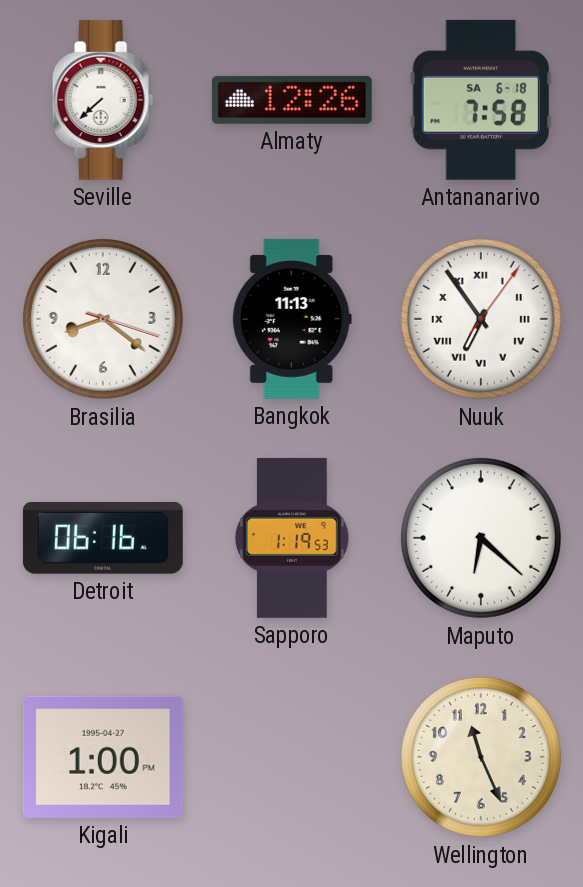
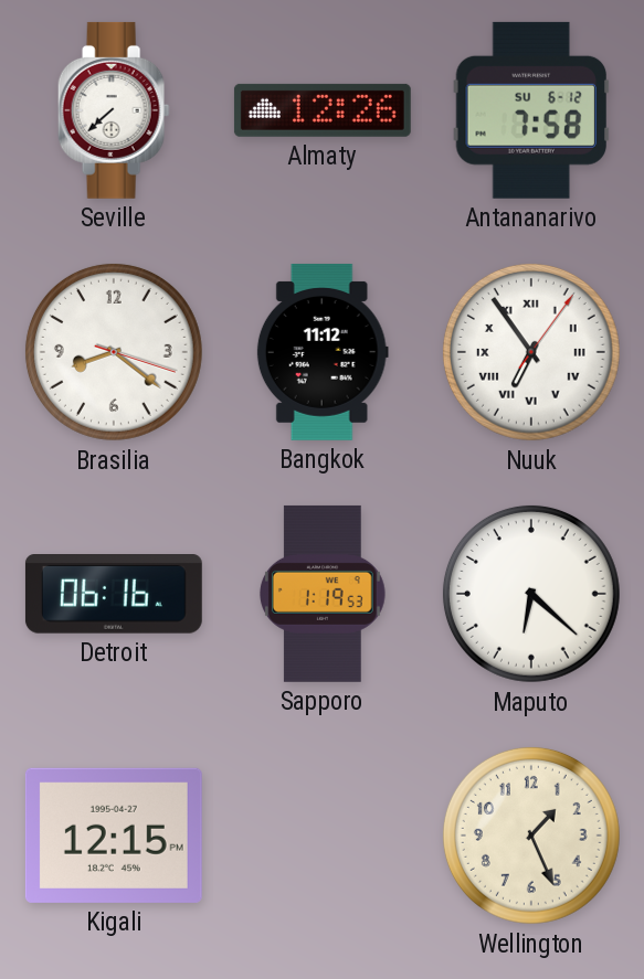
Antananarivo date: SA 6-18 -> SU 6-12
Bangkok: 11:13 -> 11:12
Kigali: 1:00 -> 12:15
Wellington: 11:26 -> 1:26
